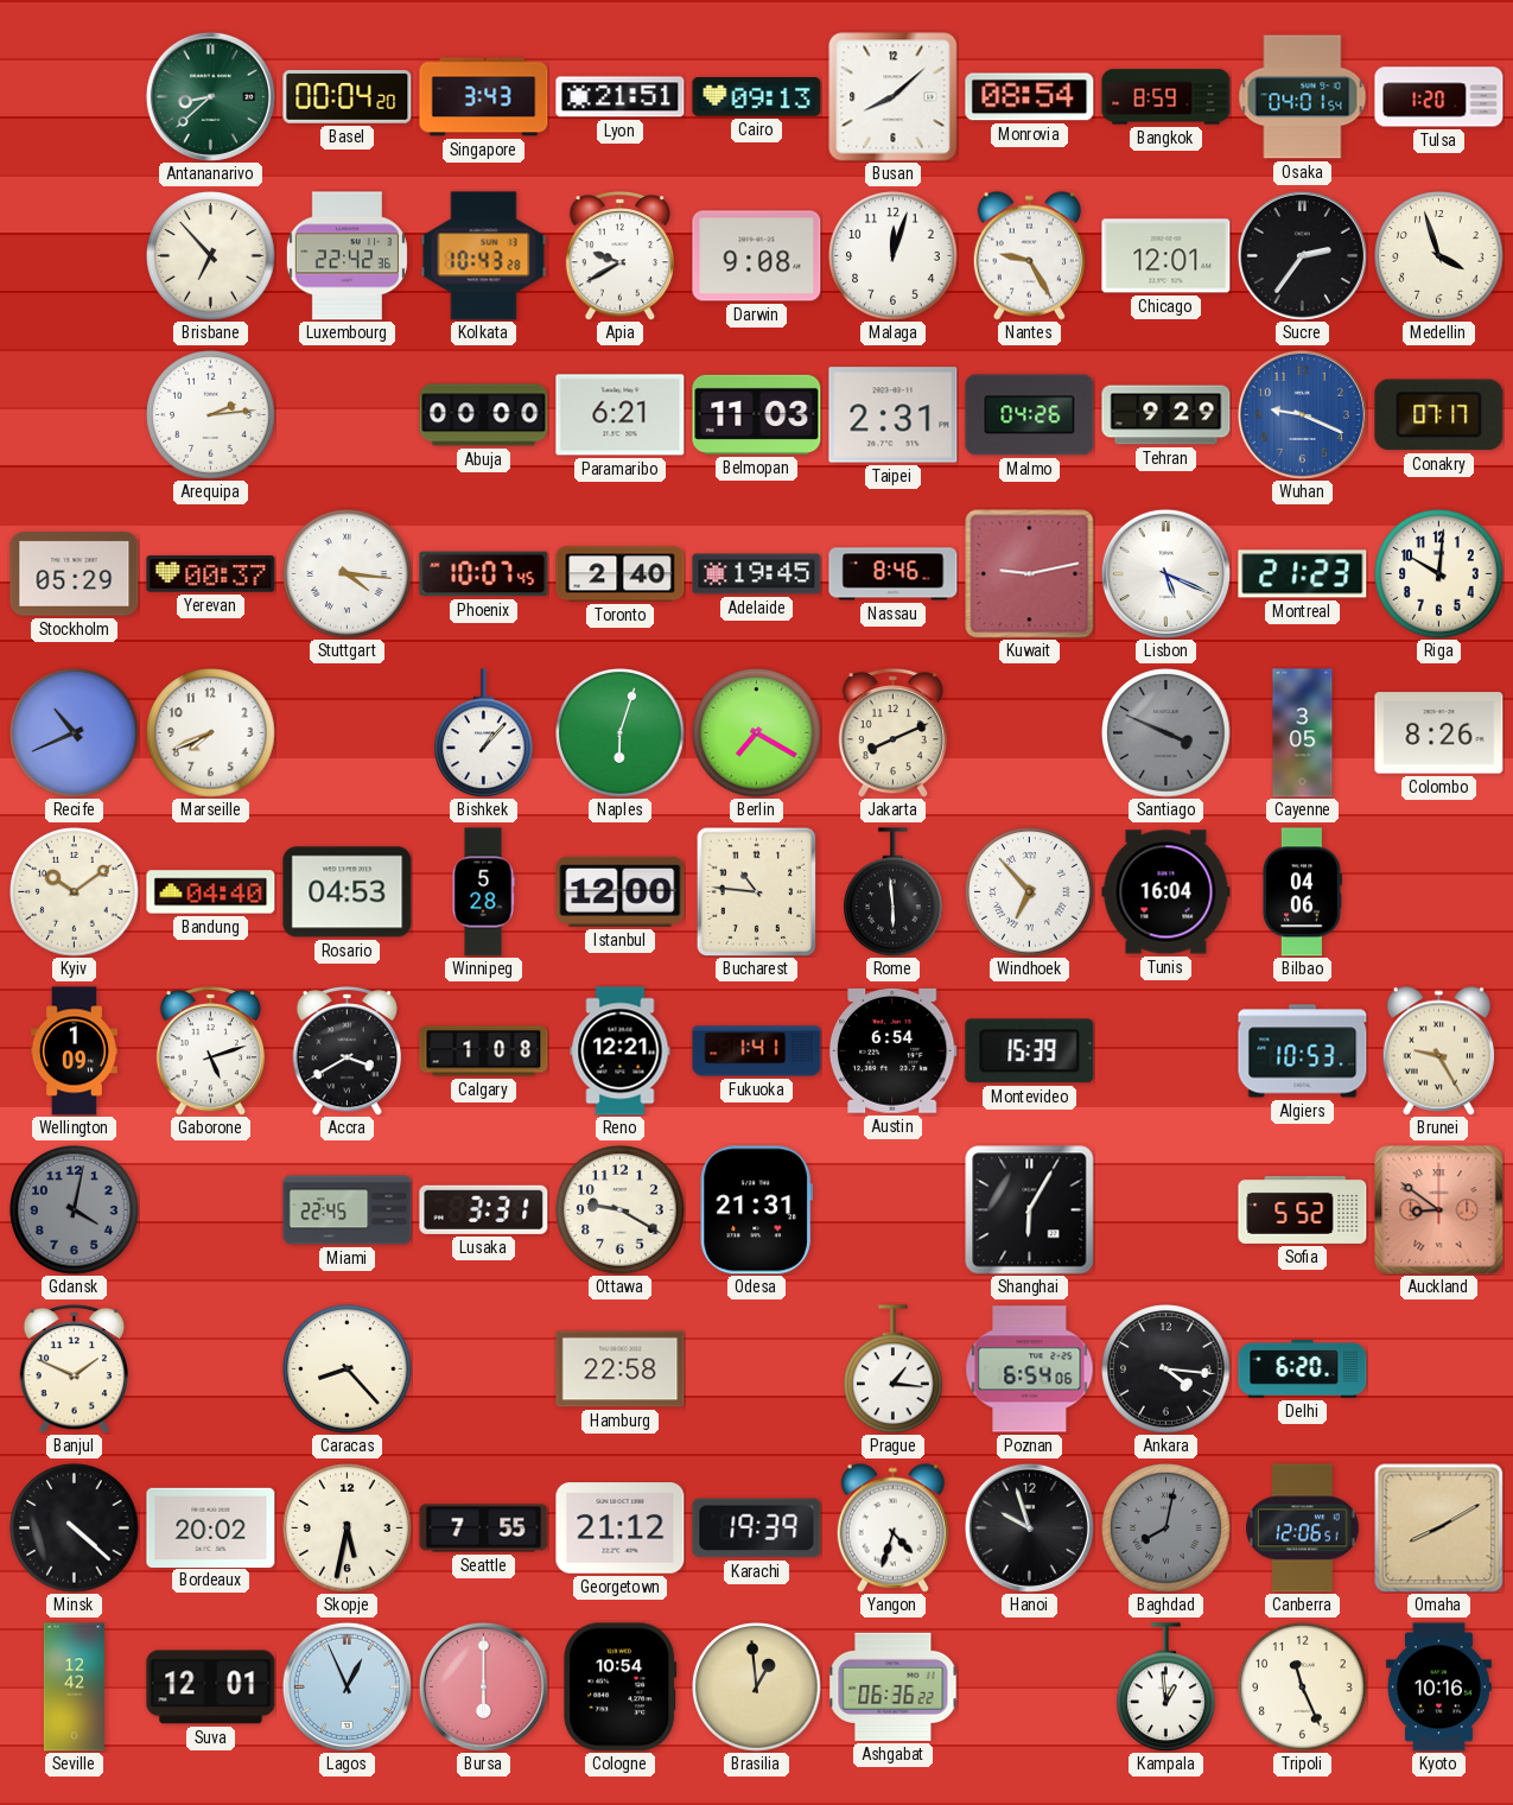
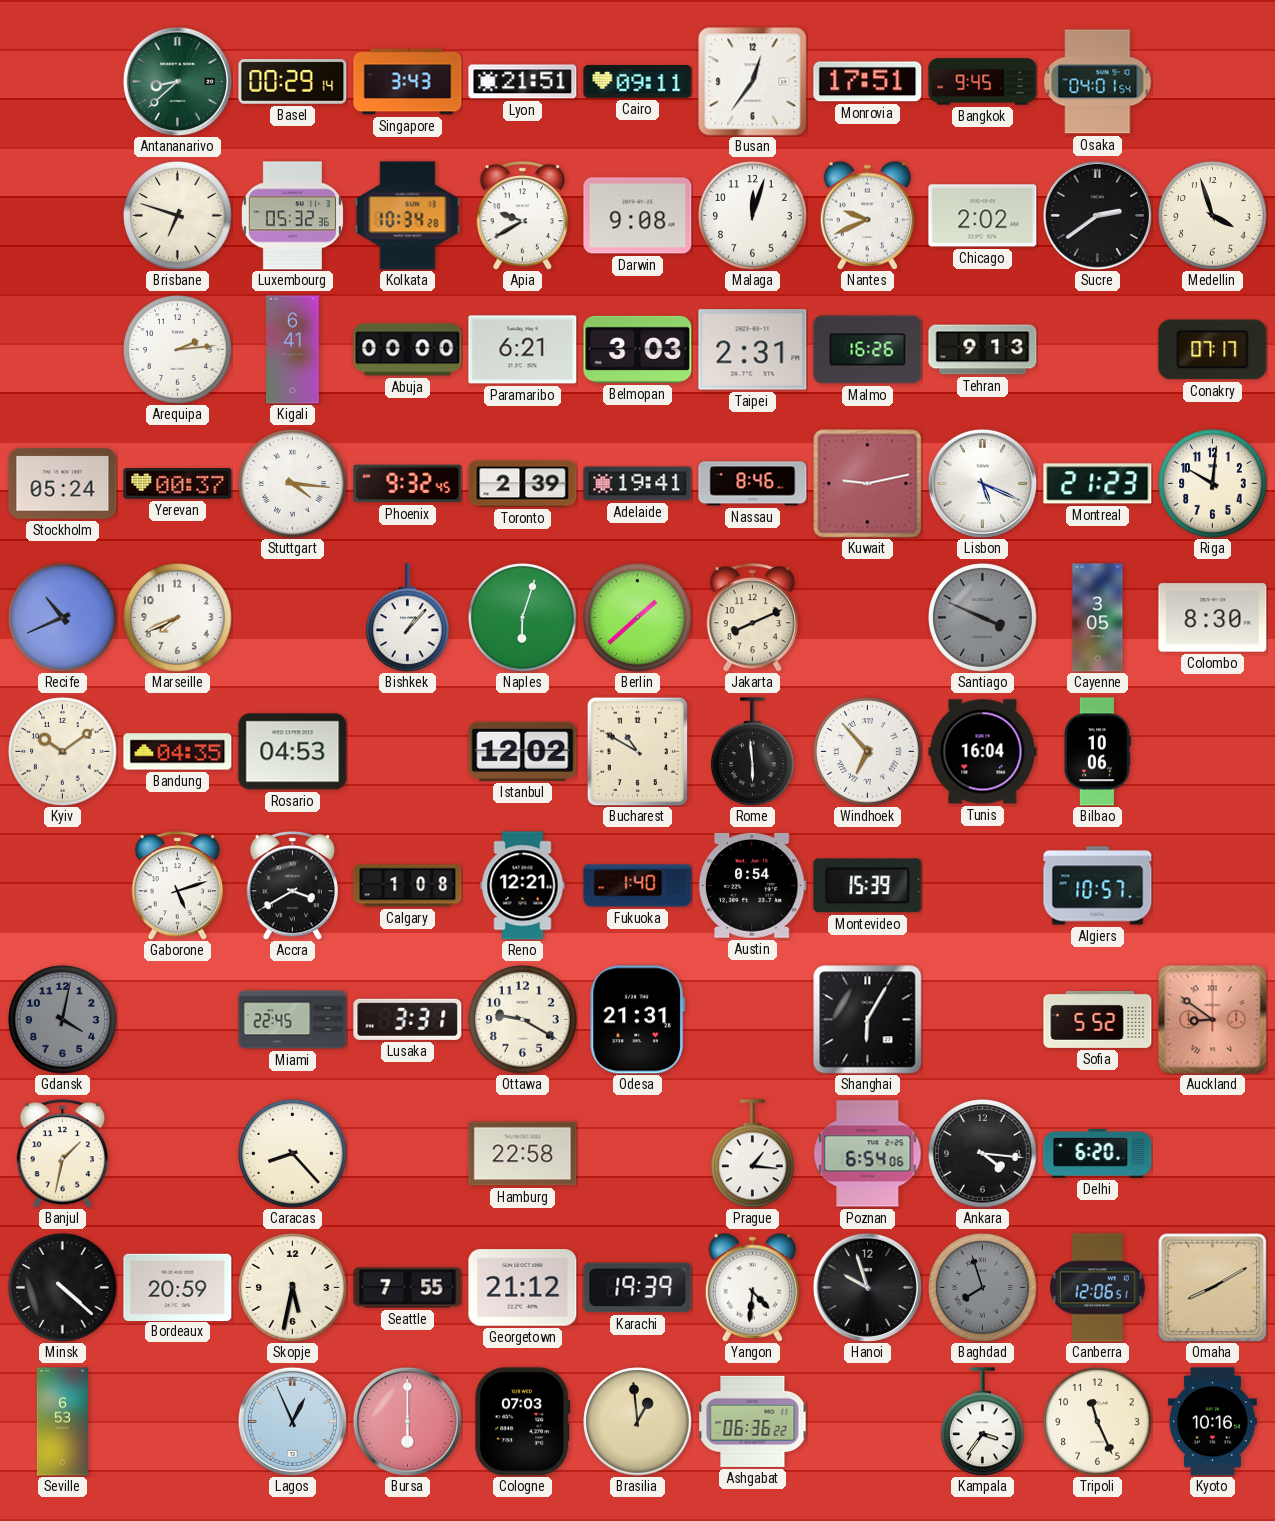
Basel: 00:04 -> 00:29
Cairo: 09:13 -> 09:11
Busan: 8:08 -> 12:36
Monrovia: 08:54 -> 17:51
Bangkok: 8:59 -> 9:45
Tulsa: 1:20 -> none
Brisbane: 6:53 -> 6:48
Luxembourg: 22:42 -> 05:32
Kolkata: 10:43 -> 10:34
Nantes: 9:25 -> 9:41
Chicago: 12:01 -> 2:02
Sucre: 2:36 -> 2:39
Kigali: none -> 6:41
Belmopan: 11:03 -> 3:03
Malmo: 04:26 -> 16:26
Tehran: 9:29 -> 9:13
Wuhan: 9:19 -> none
Stockholm: 05:29 -> 05:24
Phoenix: 10:07 -> 9:32
Toronto: 2:40 -> 2:39
Adelaide: 19:45 -> 19:41
Berlin: 7:20 -> 1:38
Colombo: 8:26 -> 8:30
Bandung: 04:40 -> 04:35
Winnipeg: 5:28 -> none
Istanbul: 12:00 -> 12:02
Bucharest: 10:46 -> 10:50
Bilbao: 04:06 -> 10:06
Wellington: 1:09 -> none
Fukuoka: 1:41 -> 1:40
Austin: 6:54 -> 0:54
Algiers: 10:53 -> 10:57
Brunei: 9:25 -> none
Banjul: 1:49 -> 1:32
Bordeaux: 20:02 -> 20:59
Yangon: 4:33 -> 4:31
Baghdad: 8:02 -> 7:57
Seville: 12:42 -> 6:53
Suva: 12:01 -> none
Cologne: 10:54 -> 07:03
Kampala: 12:59 -> 3:36
